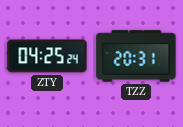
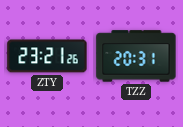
ZTY: 04:25 -> 23:21
